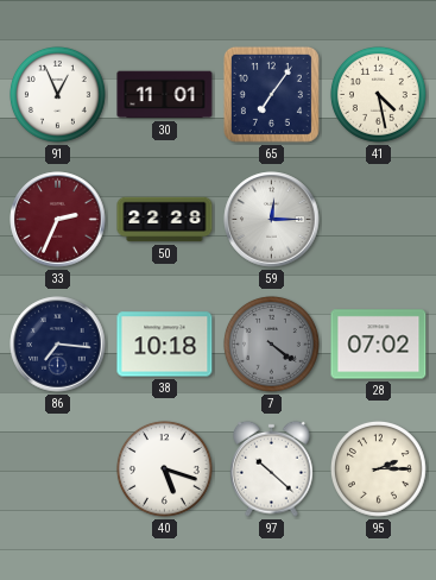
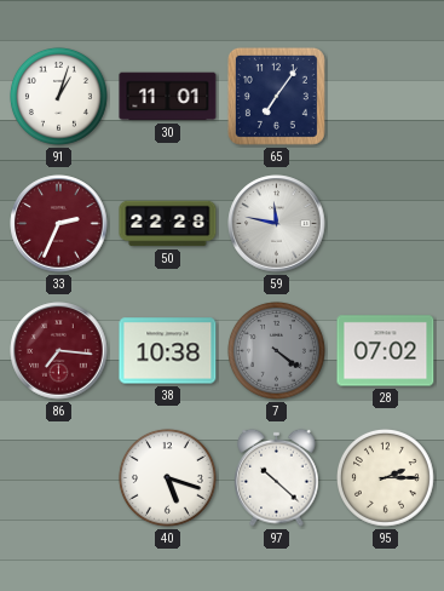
91: 12:56 -> 1:03
41: 4:28 -> none
59: 12:15 -> 11:47
86 dial: navy -> burgundy
38: 10:18 -> 10:38
